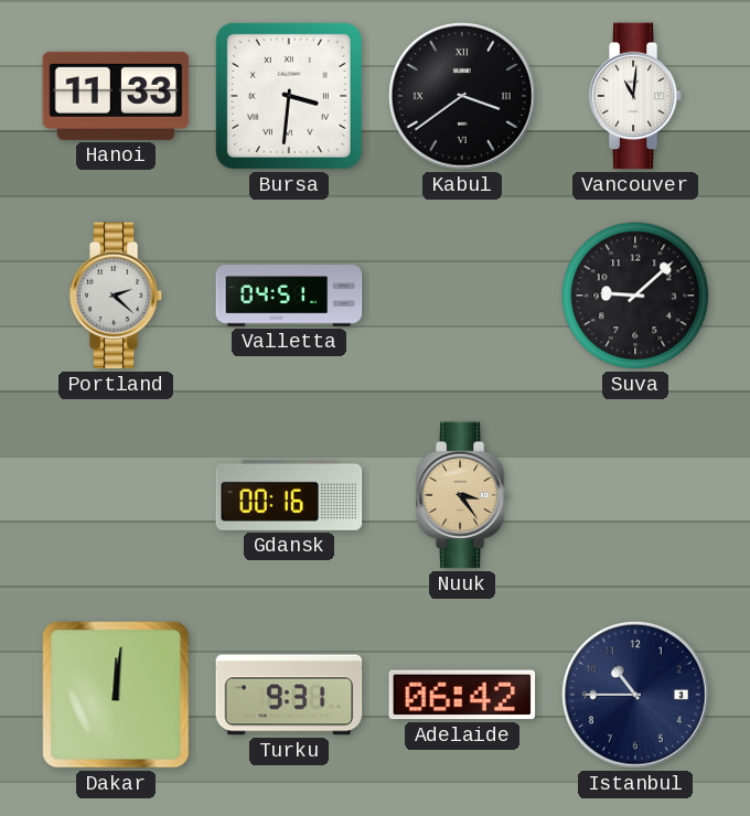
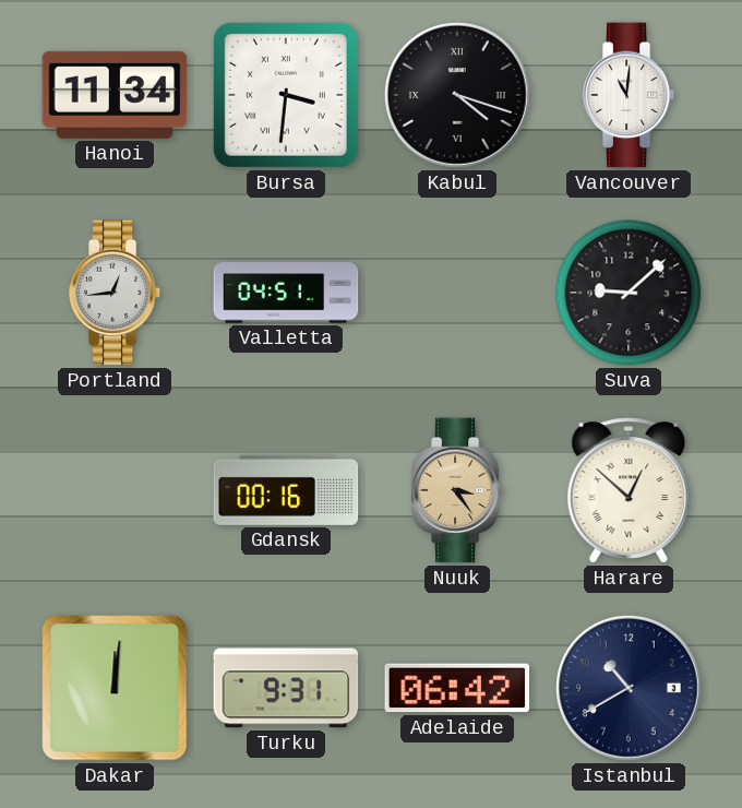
Hanoi: 11:33 -> 11:34
Kabul: 3:39 -> 4:18
Portland: 2:22 -> 12:44
Harare: none -> 12:52
Istanbul: 10:45 -> 10:40
